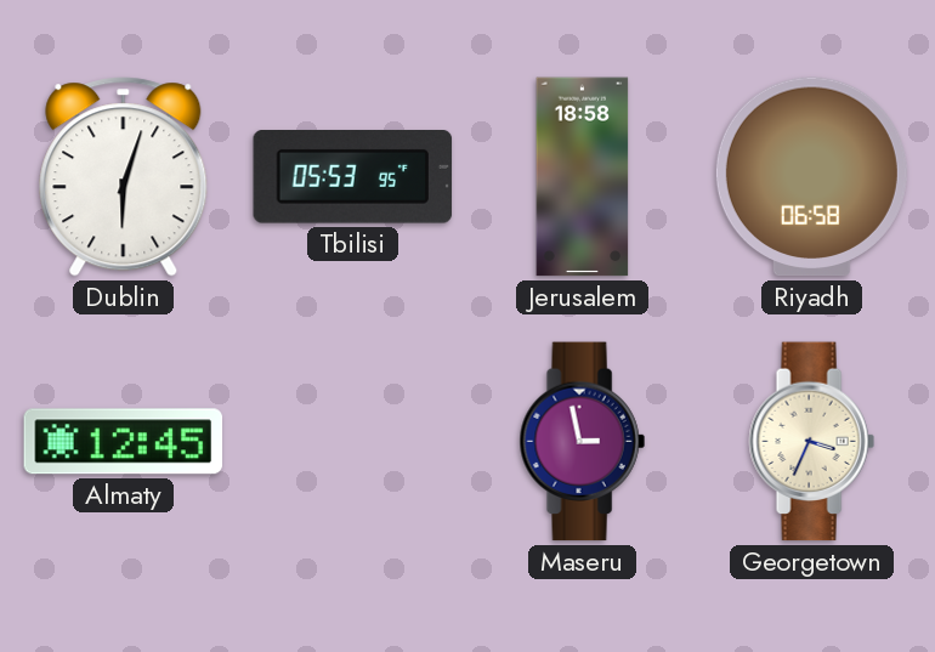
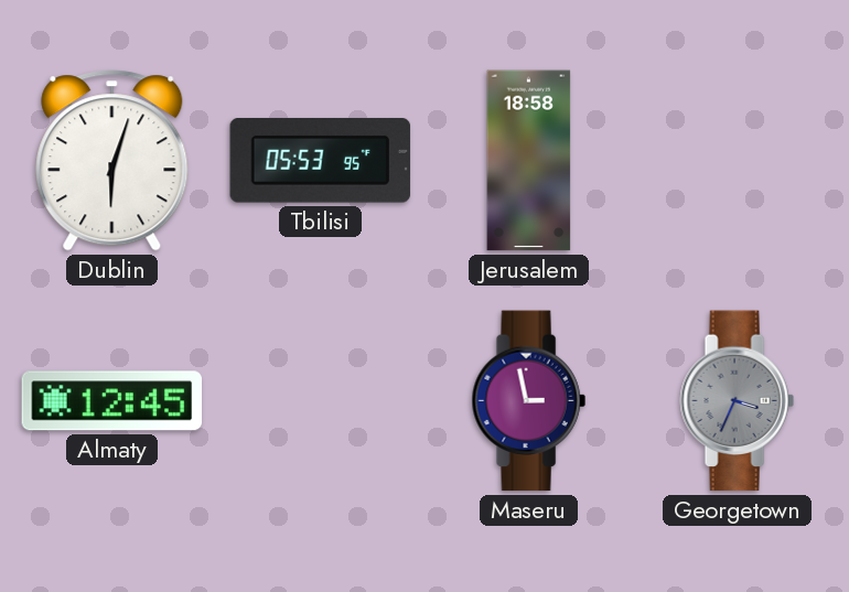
Riyadh: 06:58 -> none
Georgetown dial: cream -> grey
